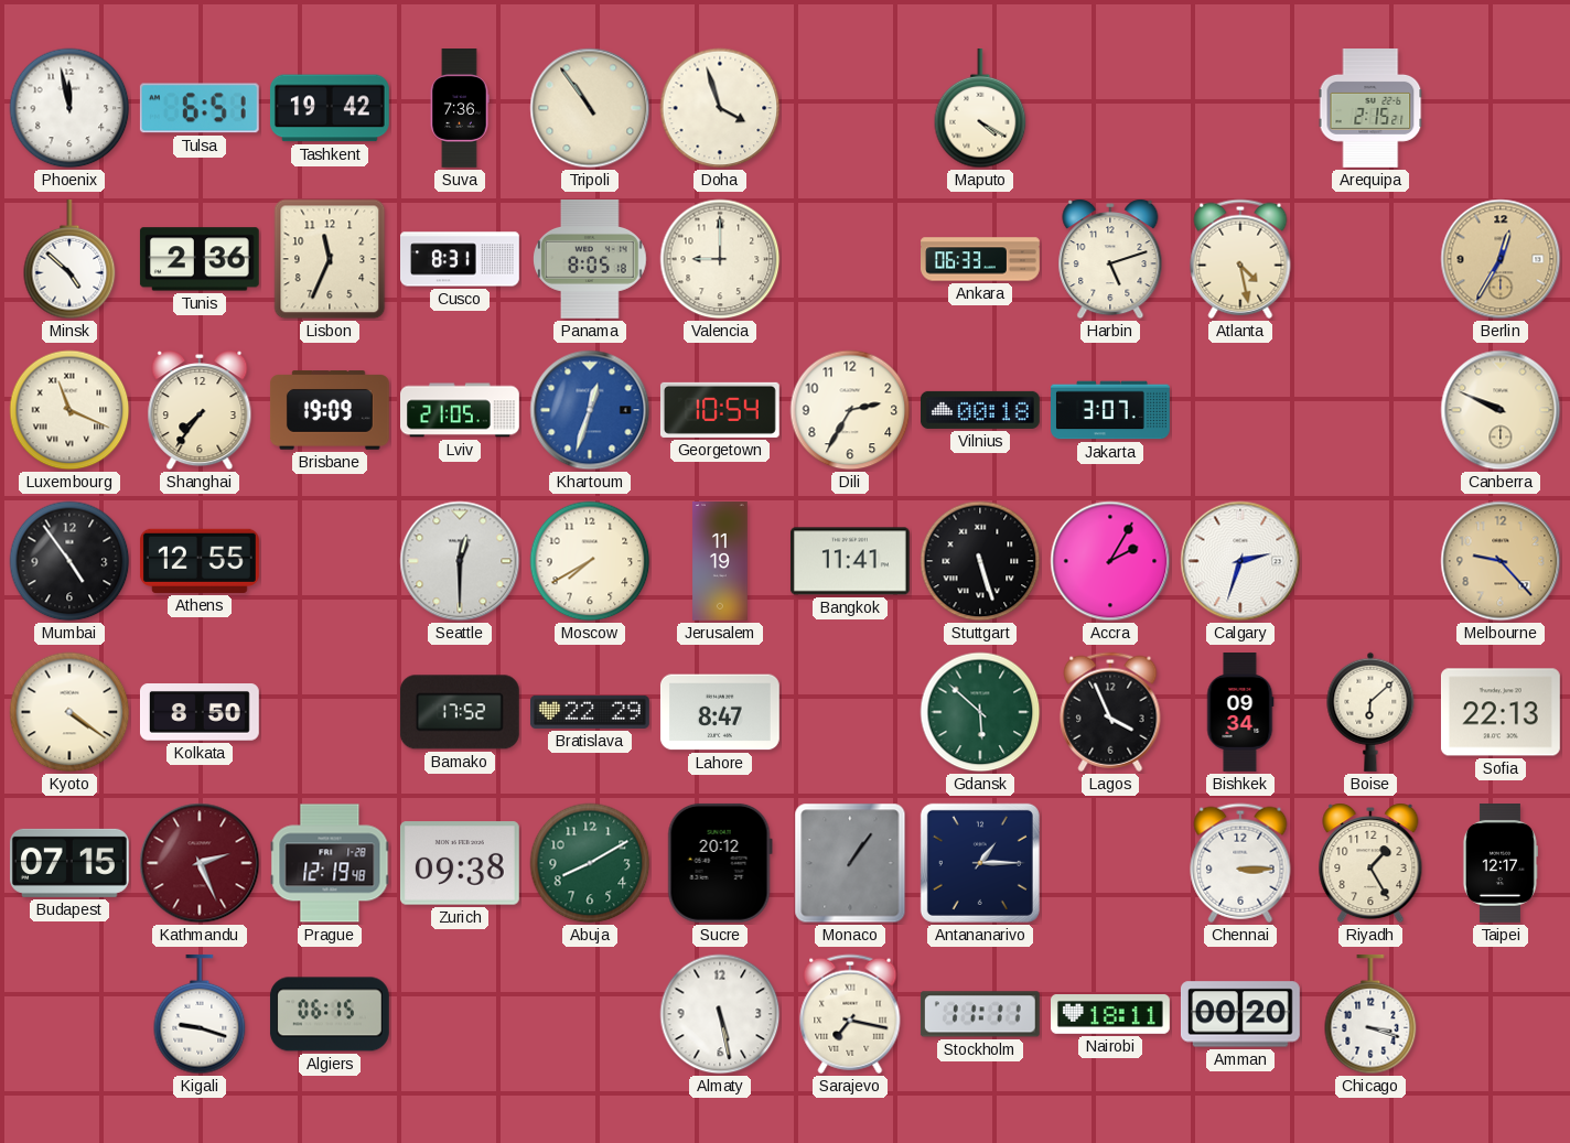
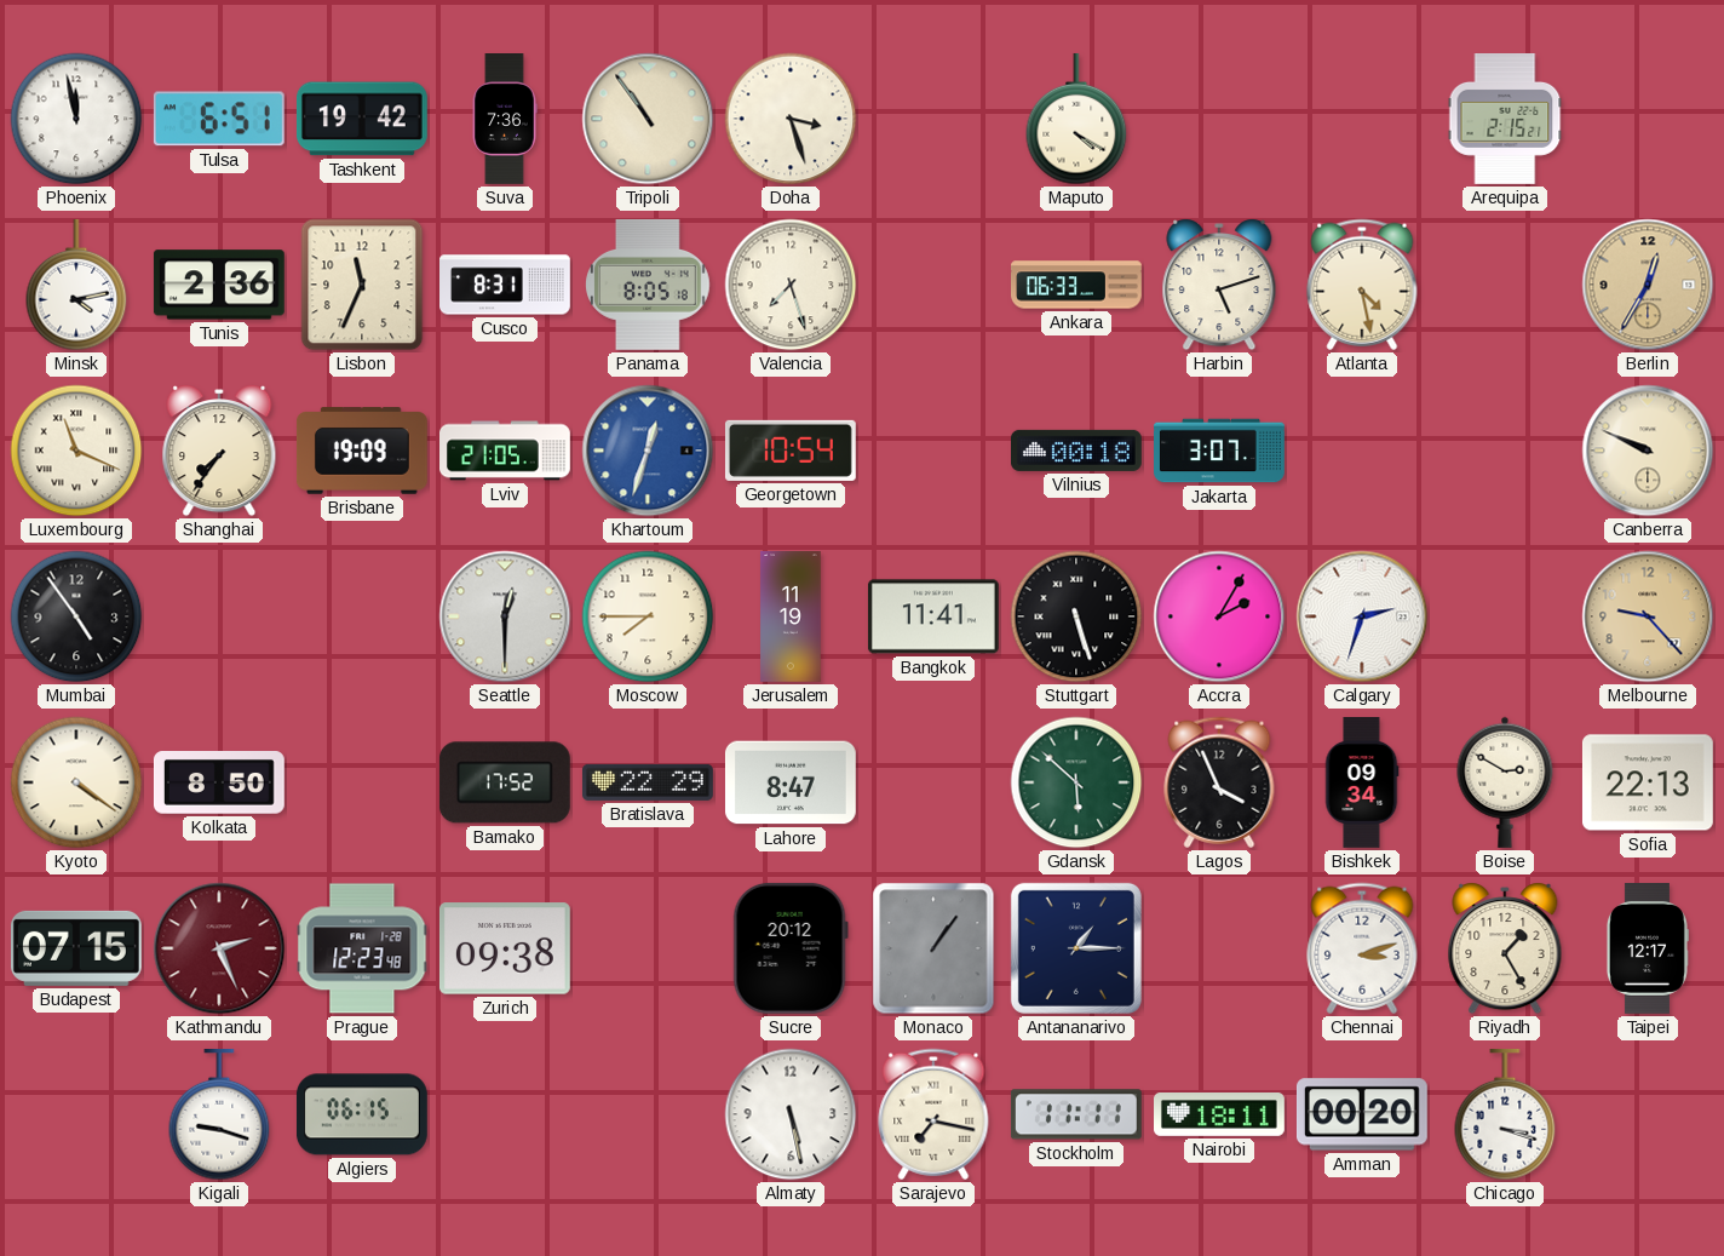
Doha: 3:57 -> 3:27
Minsk: 4:52 -> 4:13
Valencia: 9:00 -> 7:27
Dili: 2:35 -> none
Athens: 12:55 -> none
Moscow: 7:40 -> 7:45
Boise: 6:08 -> 2:50
Prague: 12:19 -> 12:23
Abuja: 8:10 -> none
Chennai: 3:15 -> 3:12
